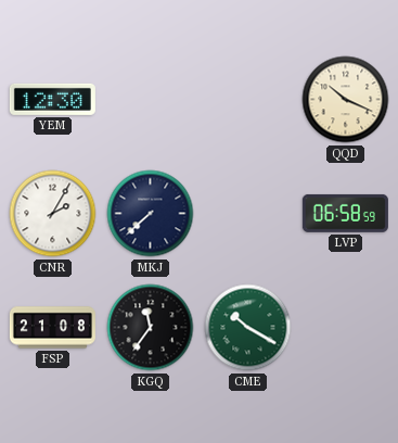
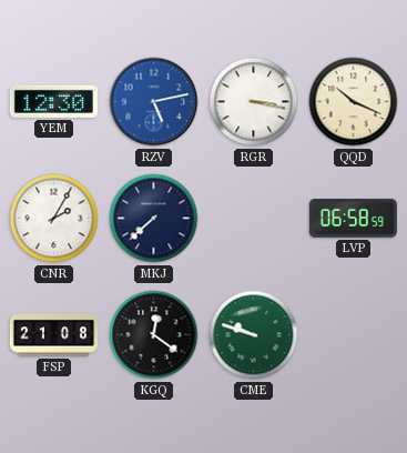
RZV: none -> 5:13
RGR: none -> 3:17
KGQ: 11:36 -> 12:21
CME: 10:20 -> 9:48
